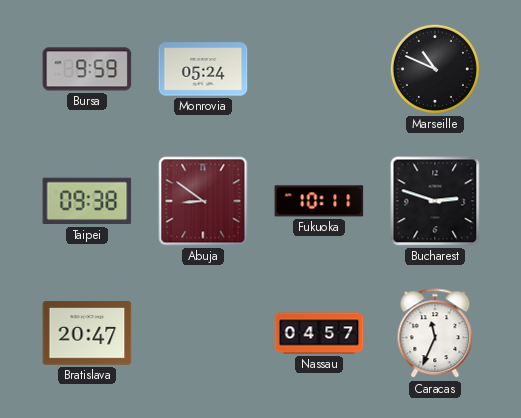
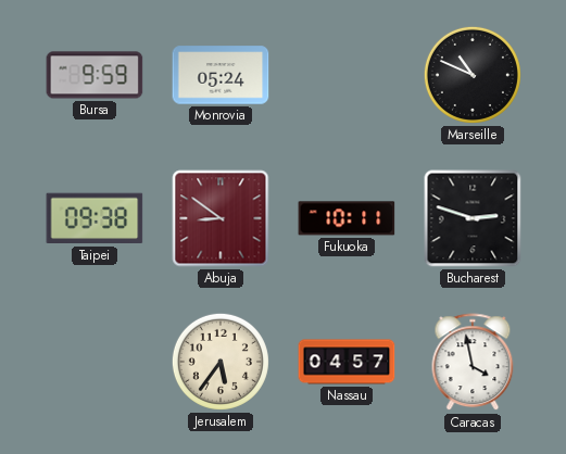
Bratislava: 20:47 -> none
Jerusalem: none -> 5:36
Caracas: 11:34 -> 3:58
